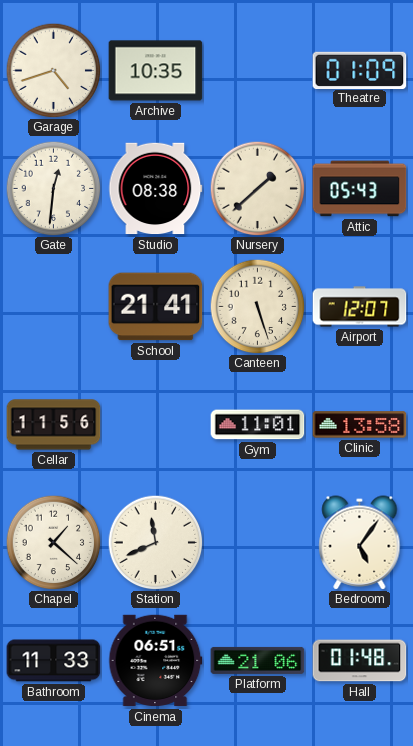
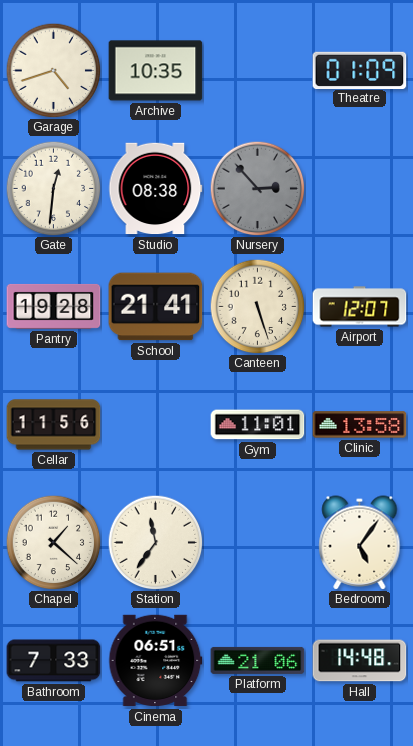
Nursery: 1:38 -> 2:53
Nursery dial: cream -> grey
Attic: 05:43 -> none
Pantry: none -> 19:28
Station: 11:41 -> 11:36
Bathroom: 11:33 -> 7:33
Hall: 01:48 -> 14:48
